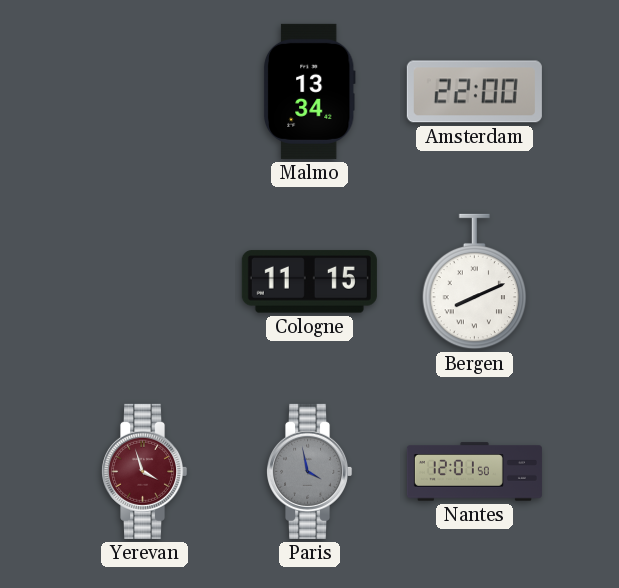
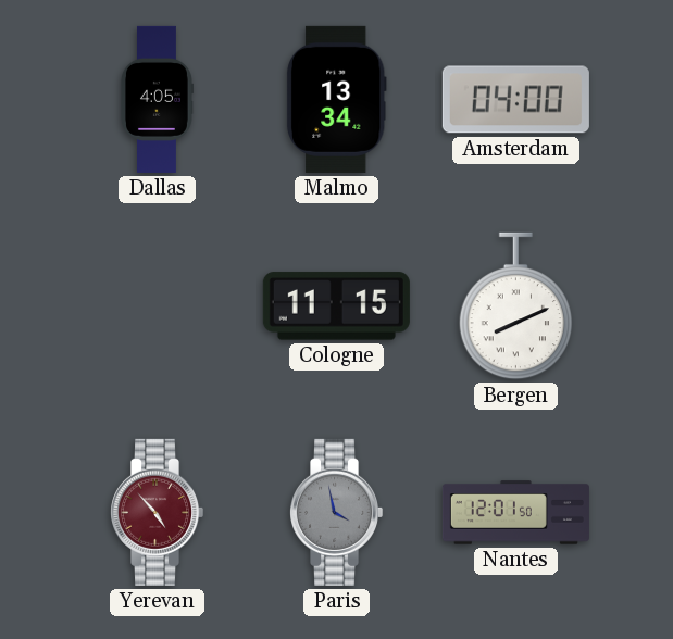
Dallas: none -> 4:05
Amsterdam: 22:00 -> 04:00
Yerevan: 3:57 -> 4:53
